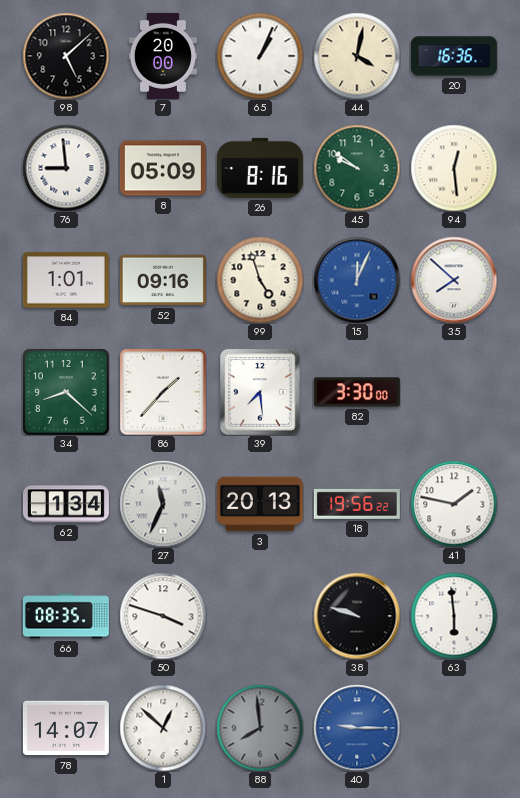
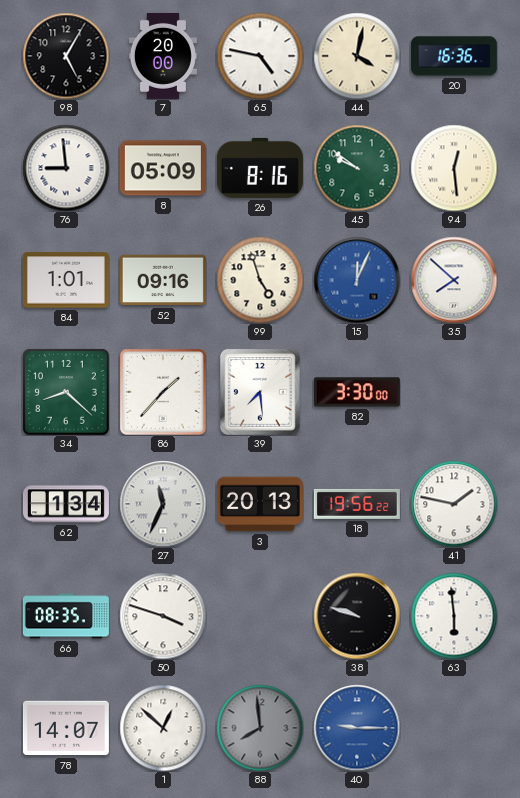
98: 5:08 -> 5:05
65: 1:04 -> 4:47
